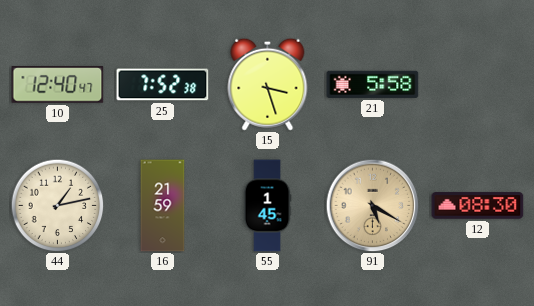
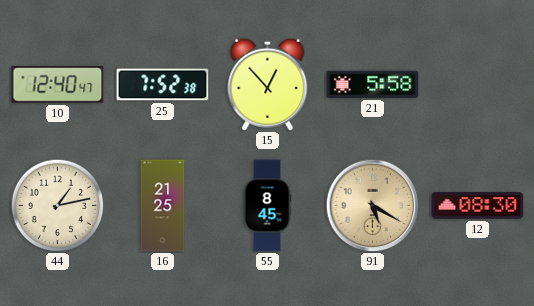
15: 3:27 -> 12:53
16: 21:59 -> 21:25
55: 1:45 -> 8:45
